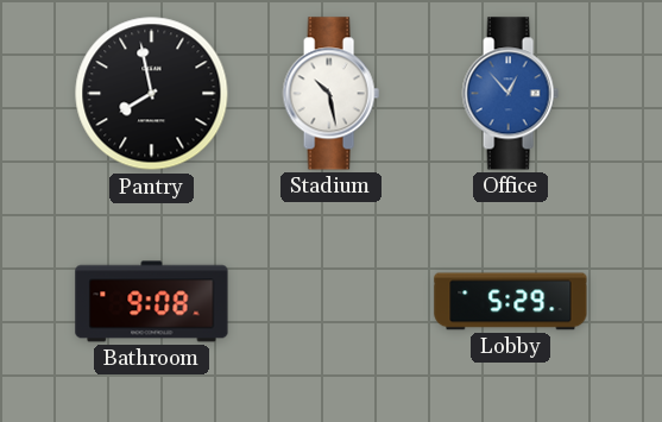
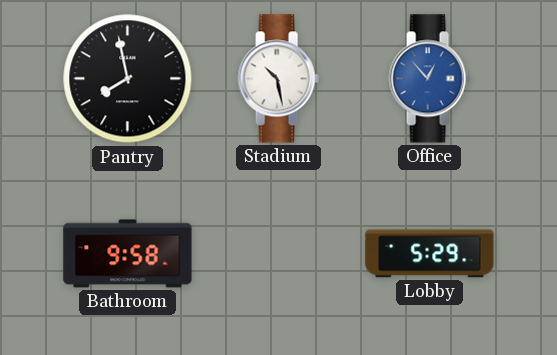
Bathroom: 9:08 -> 9:58
